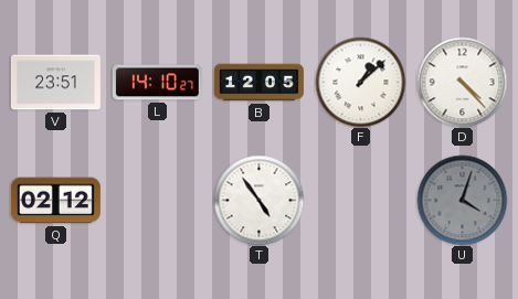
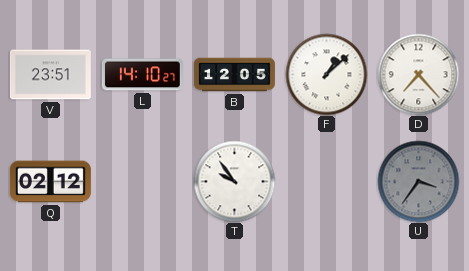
D: 4:23 -> 7:23
T: 4:54 -> 9:54
U: 4:03 -> 3:36
